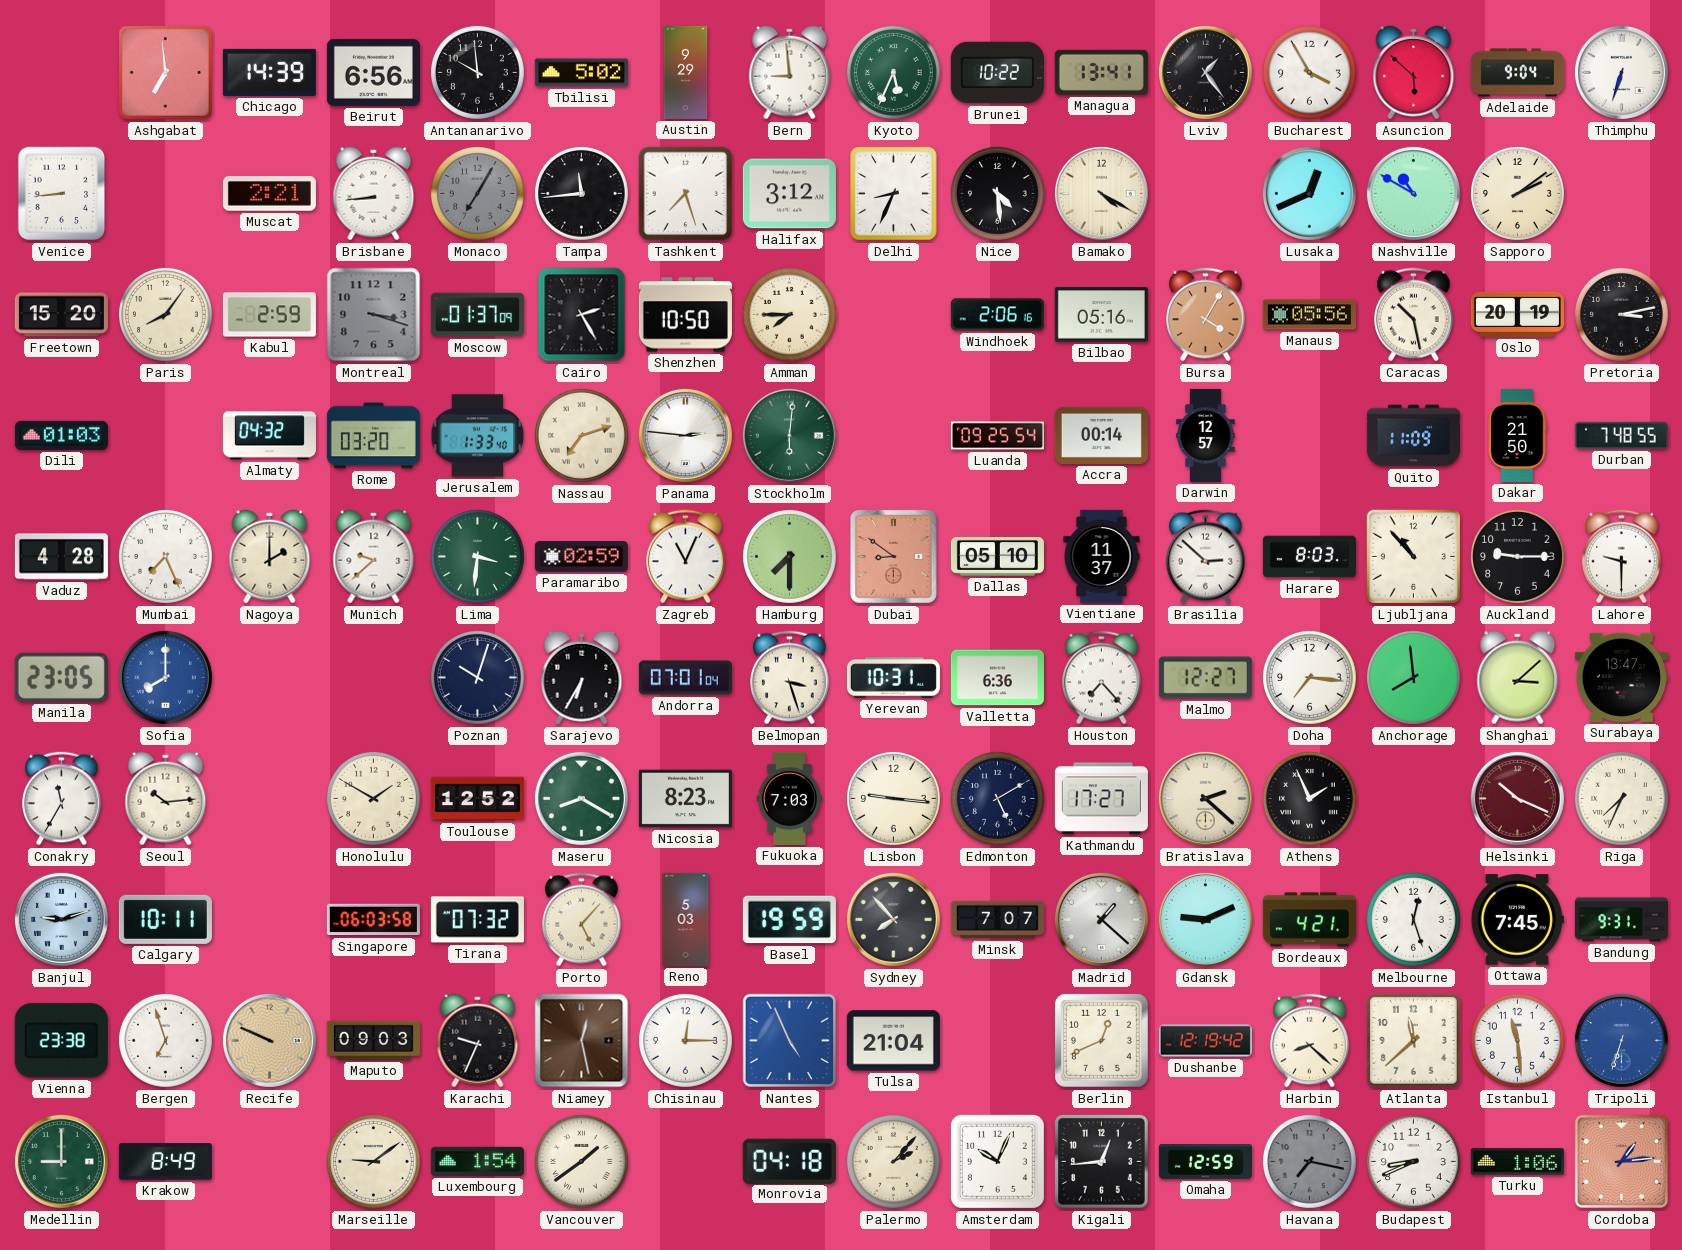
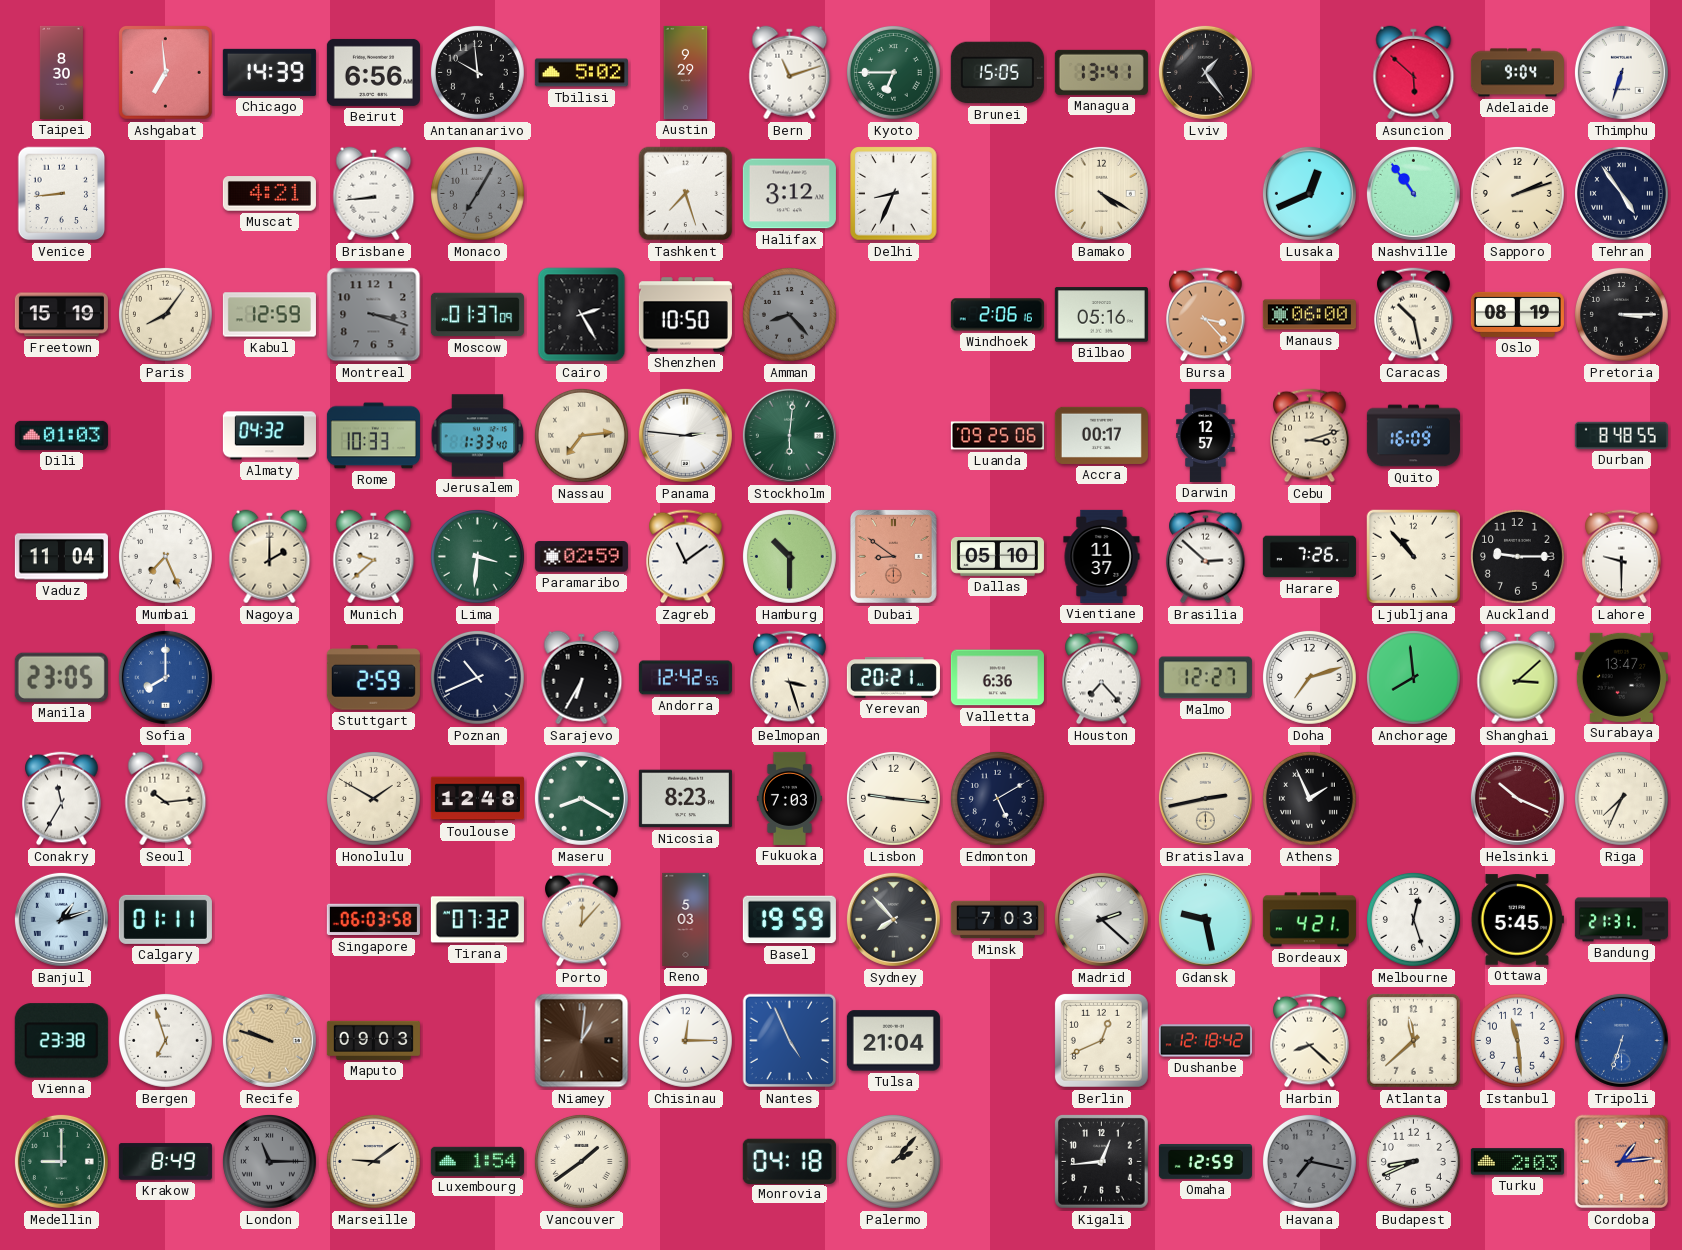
Taipei: none -> 8:30
Bern: 8:59 -> 11:12
Kyoto: 5:34 -> 6:45
Brunei: 10:22 -> 15:05
Bucharest: 3:55 -> none
Muscat: 2:21 -> 4:21
Tampa: 11:44 -> none
Nice: 4:29 -> none
Nashville: 10:50 -> 10:54
Sapporo: 2:09 -> 2:12
Tehran: none -> 4:54
Freetown: 15:20 -> 15:19
Kabul: 2:59 -> 12:59
Amman: 7:45 -> 8:23
Amman dial: cream -> grey
Bursa: 4:05 -> 3:23
Manaus: 05:56 -> 06:00
Oslo: 20:19 -> 08:19
Pretoria: 3:13 -> 3:15
Rome: 03:20 -> 10:33
Nassau: 7:12 -> 7:14
Luanda: 09:25:54 -> 09:25:06
Accra: 00:14 -> 00:17
Cebu: none -> 3:12
Quito: 11:09 -> 16:09
Dakar: 21:50 -> none
Durban: 7:48 -> 8:48
Vaduz: 4:28 -> 11:04
Zagreb: 11:04 -> 11:09
Hamburg: 7:30 -> 10:30
Harare: 8:03 -> 7:26
Stuttgart: none -> 2:59
Poznan: 10:03 -> 10:41
Andorra: 07:01 -> 12:42
Yerevan: 10:31 -> 20:21
Doha: 7:16 -> 7:12
Toulouse: 12:52 -> 12:48
Kathmandu: 17:27 -> none
Bratislava: 2:22 -> 2:43
Banjul: 9:12 -> 1:12
Calgary: 10:11 -> 01:11
Porto: 5:07 -> 12:07
Minsk: 7:07 -> 7:03
Madrid: 1:22 -> 2:22
Gdansk: 9:11 -> 9:28
Ottawa: 7:45 -> 5:45
Bandung: 9:31 -> 21:31
Recife: 9:49 -> 9:48
Karachi: 9:34 -> none
Niamey: 12:28 -> 1:01
Dushanbe: 12:19 -> 12:18
London: none -> 11:15
Amsterdam: 10:04 -> none
Turku: 1:06 -> 2:03
